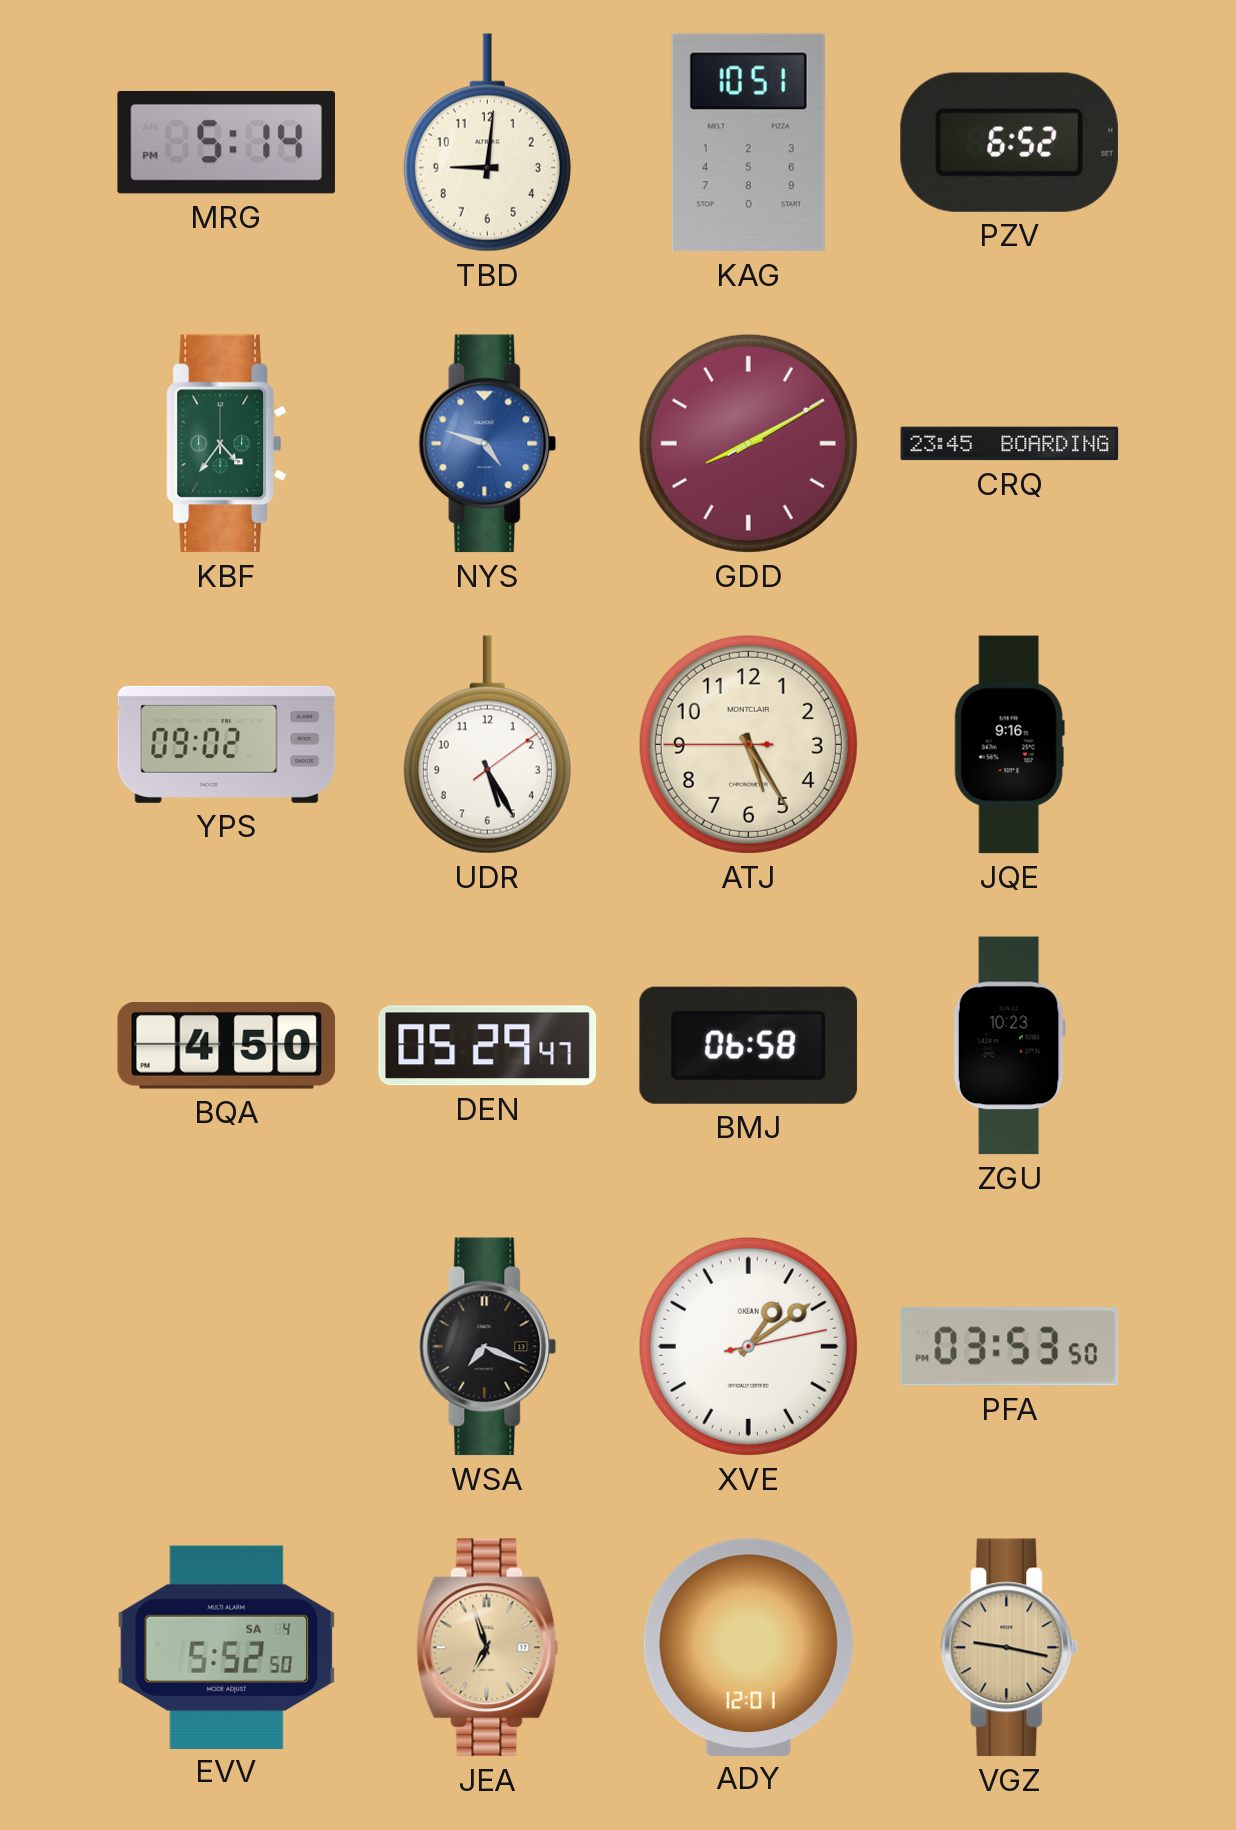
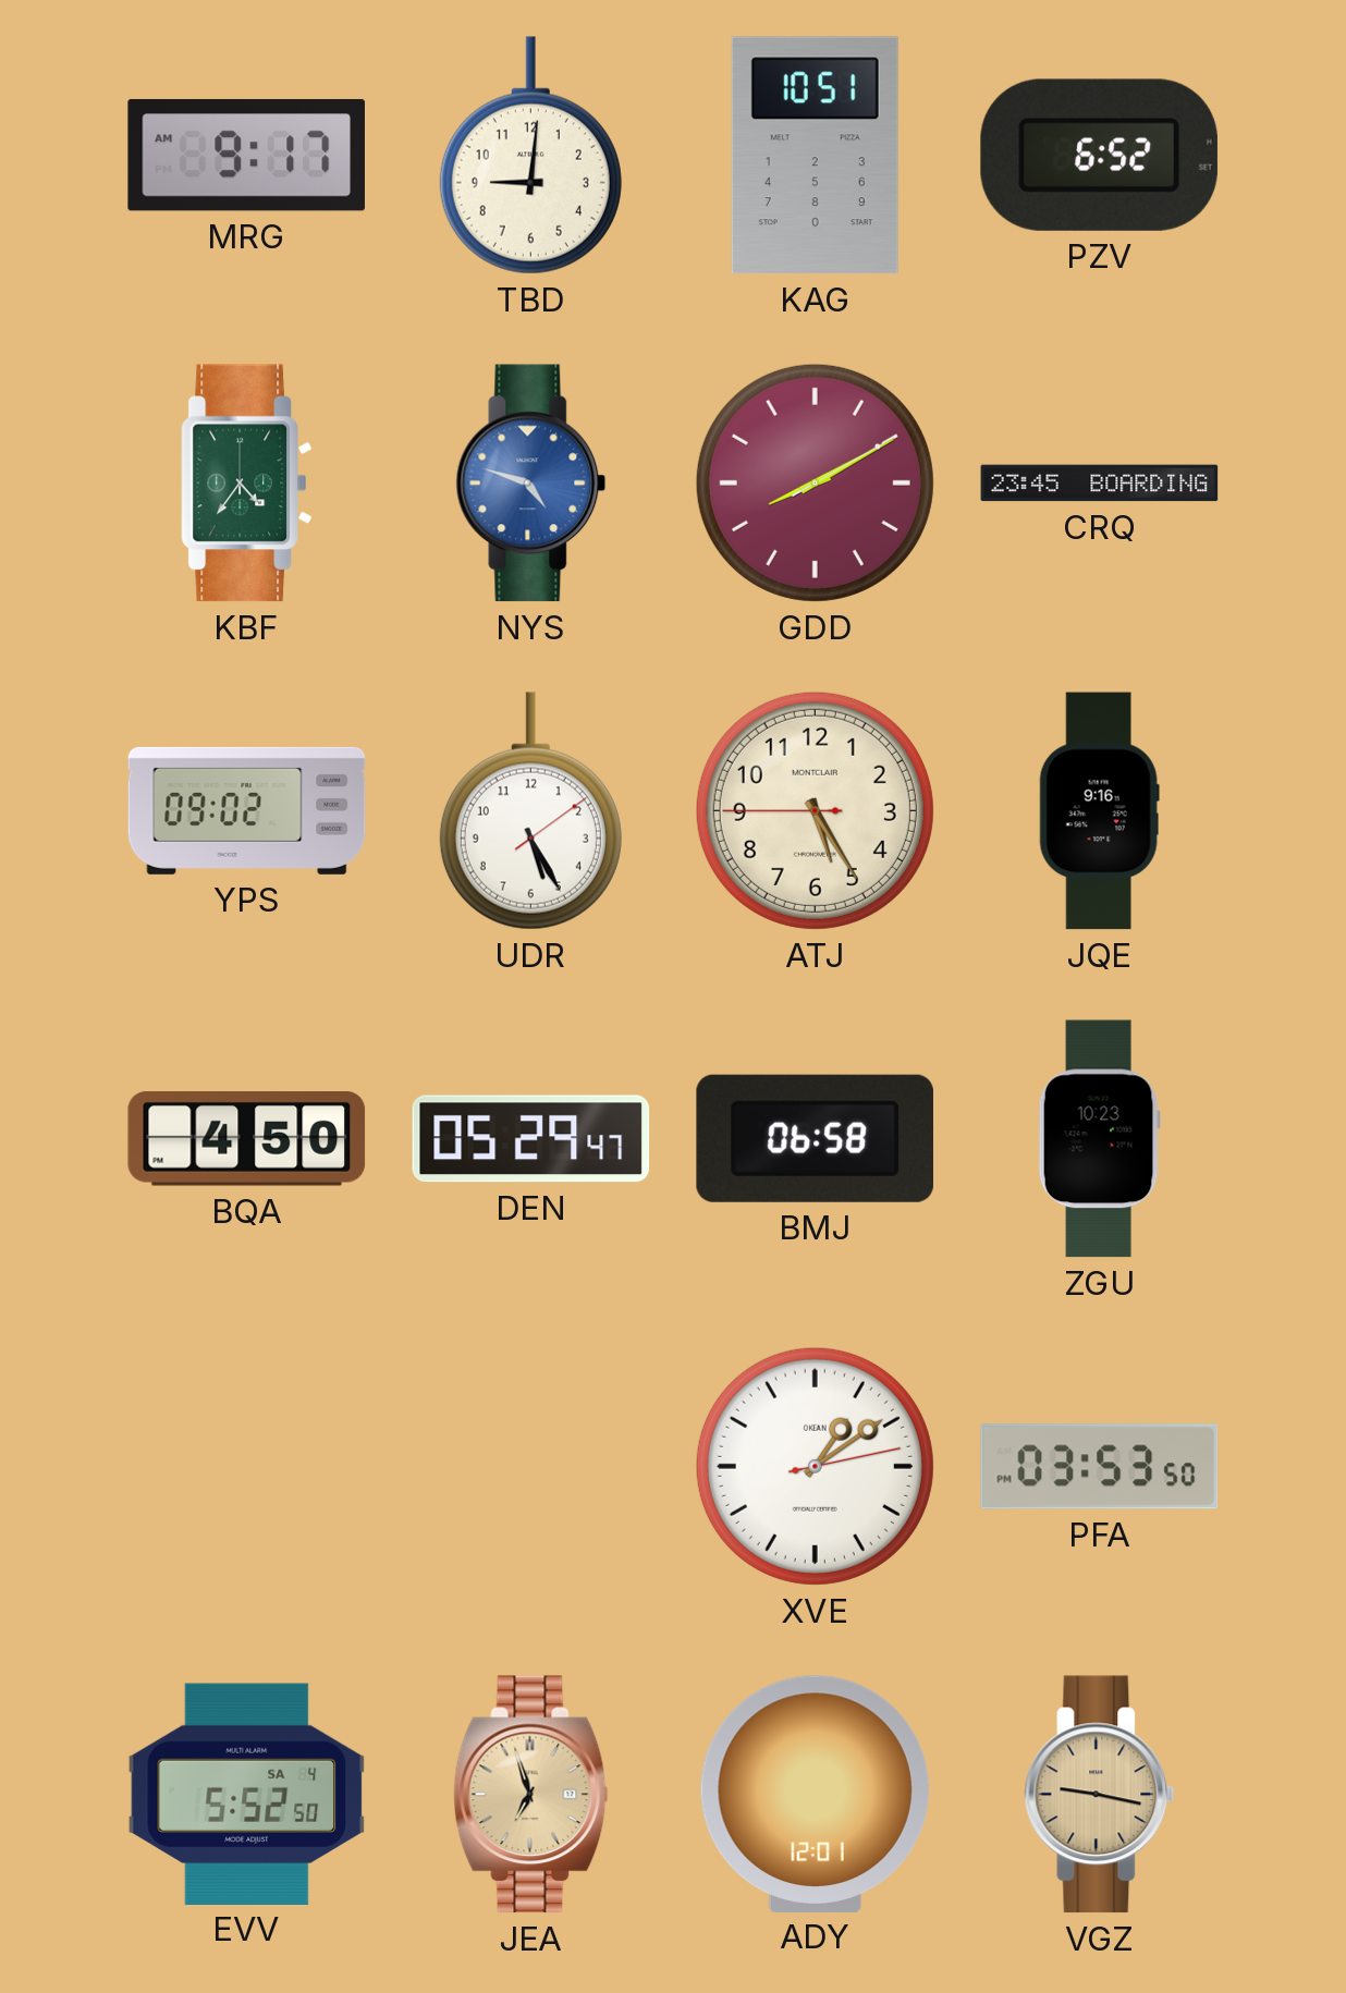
MRG: 5:14 -> 9:17
WSA: 7:19 -> none
